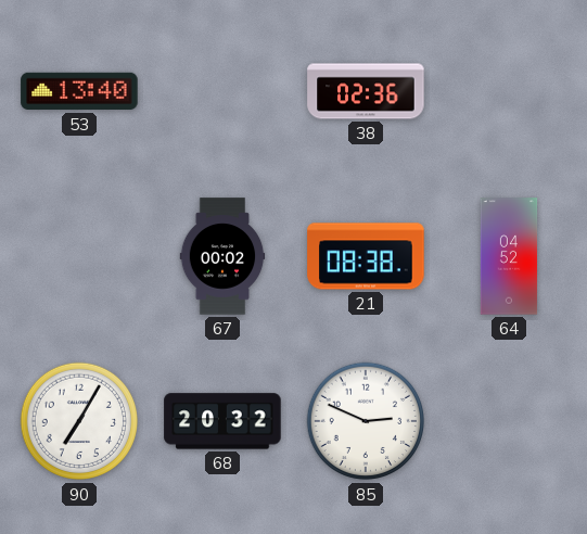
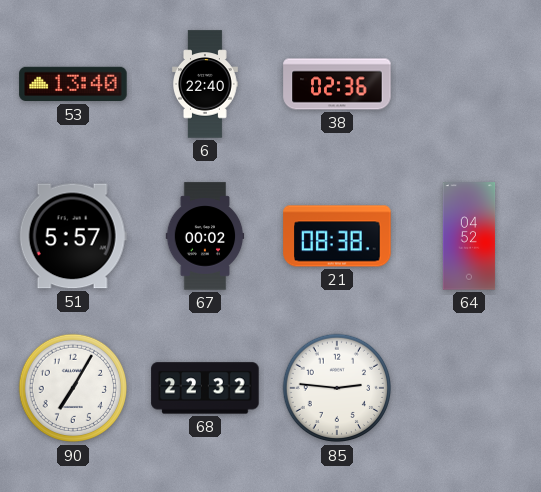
6: none -> 22:40
51: none -> 5:57
68: 20:32 -> 22:32
85: 2:49 -> 2:46
